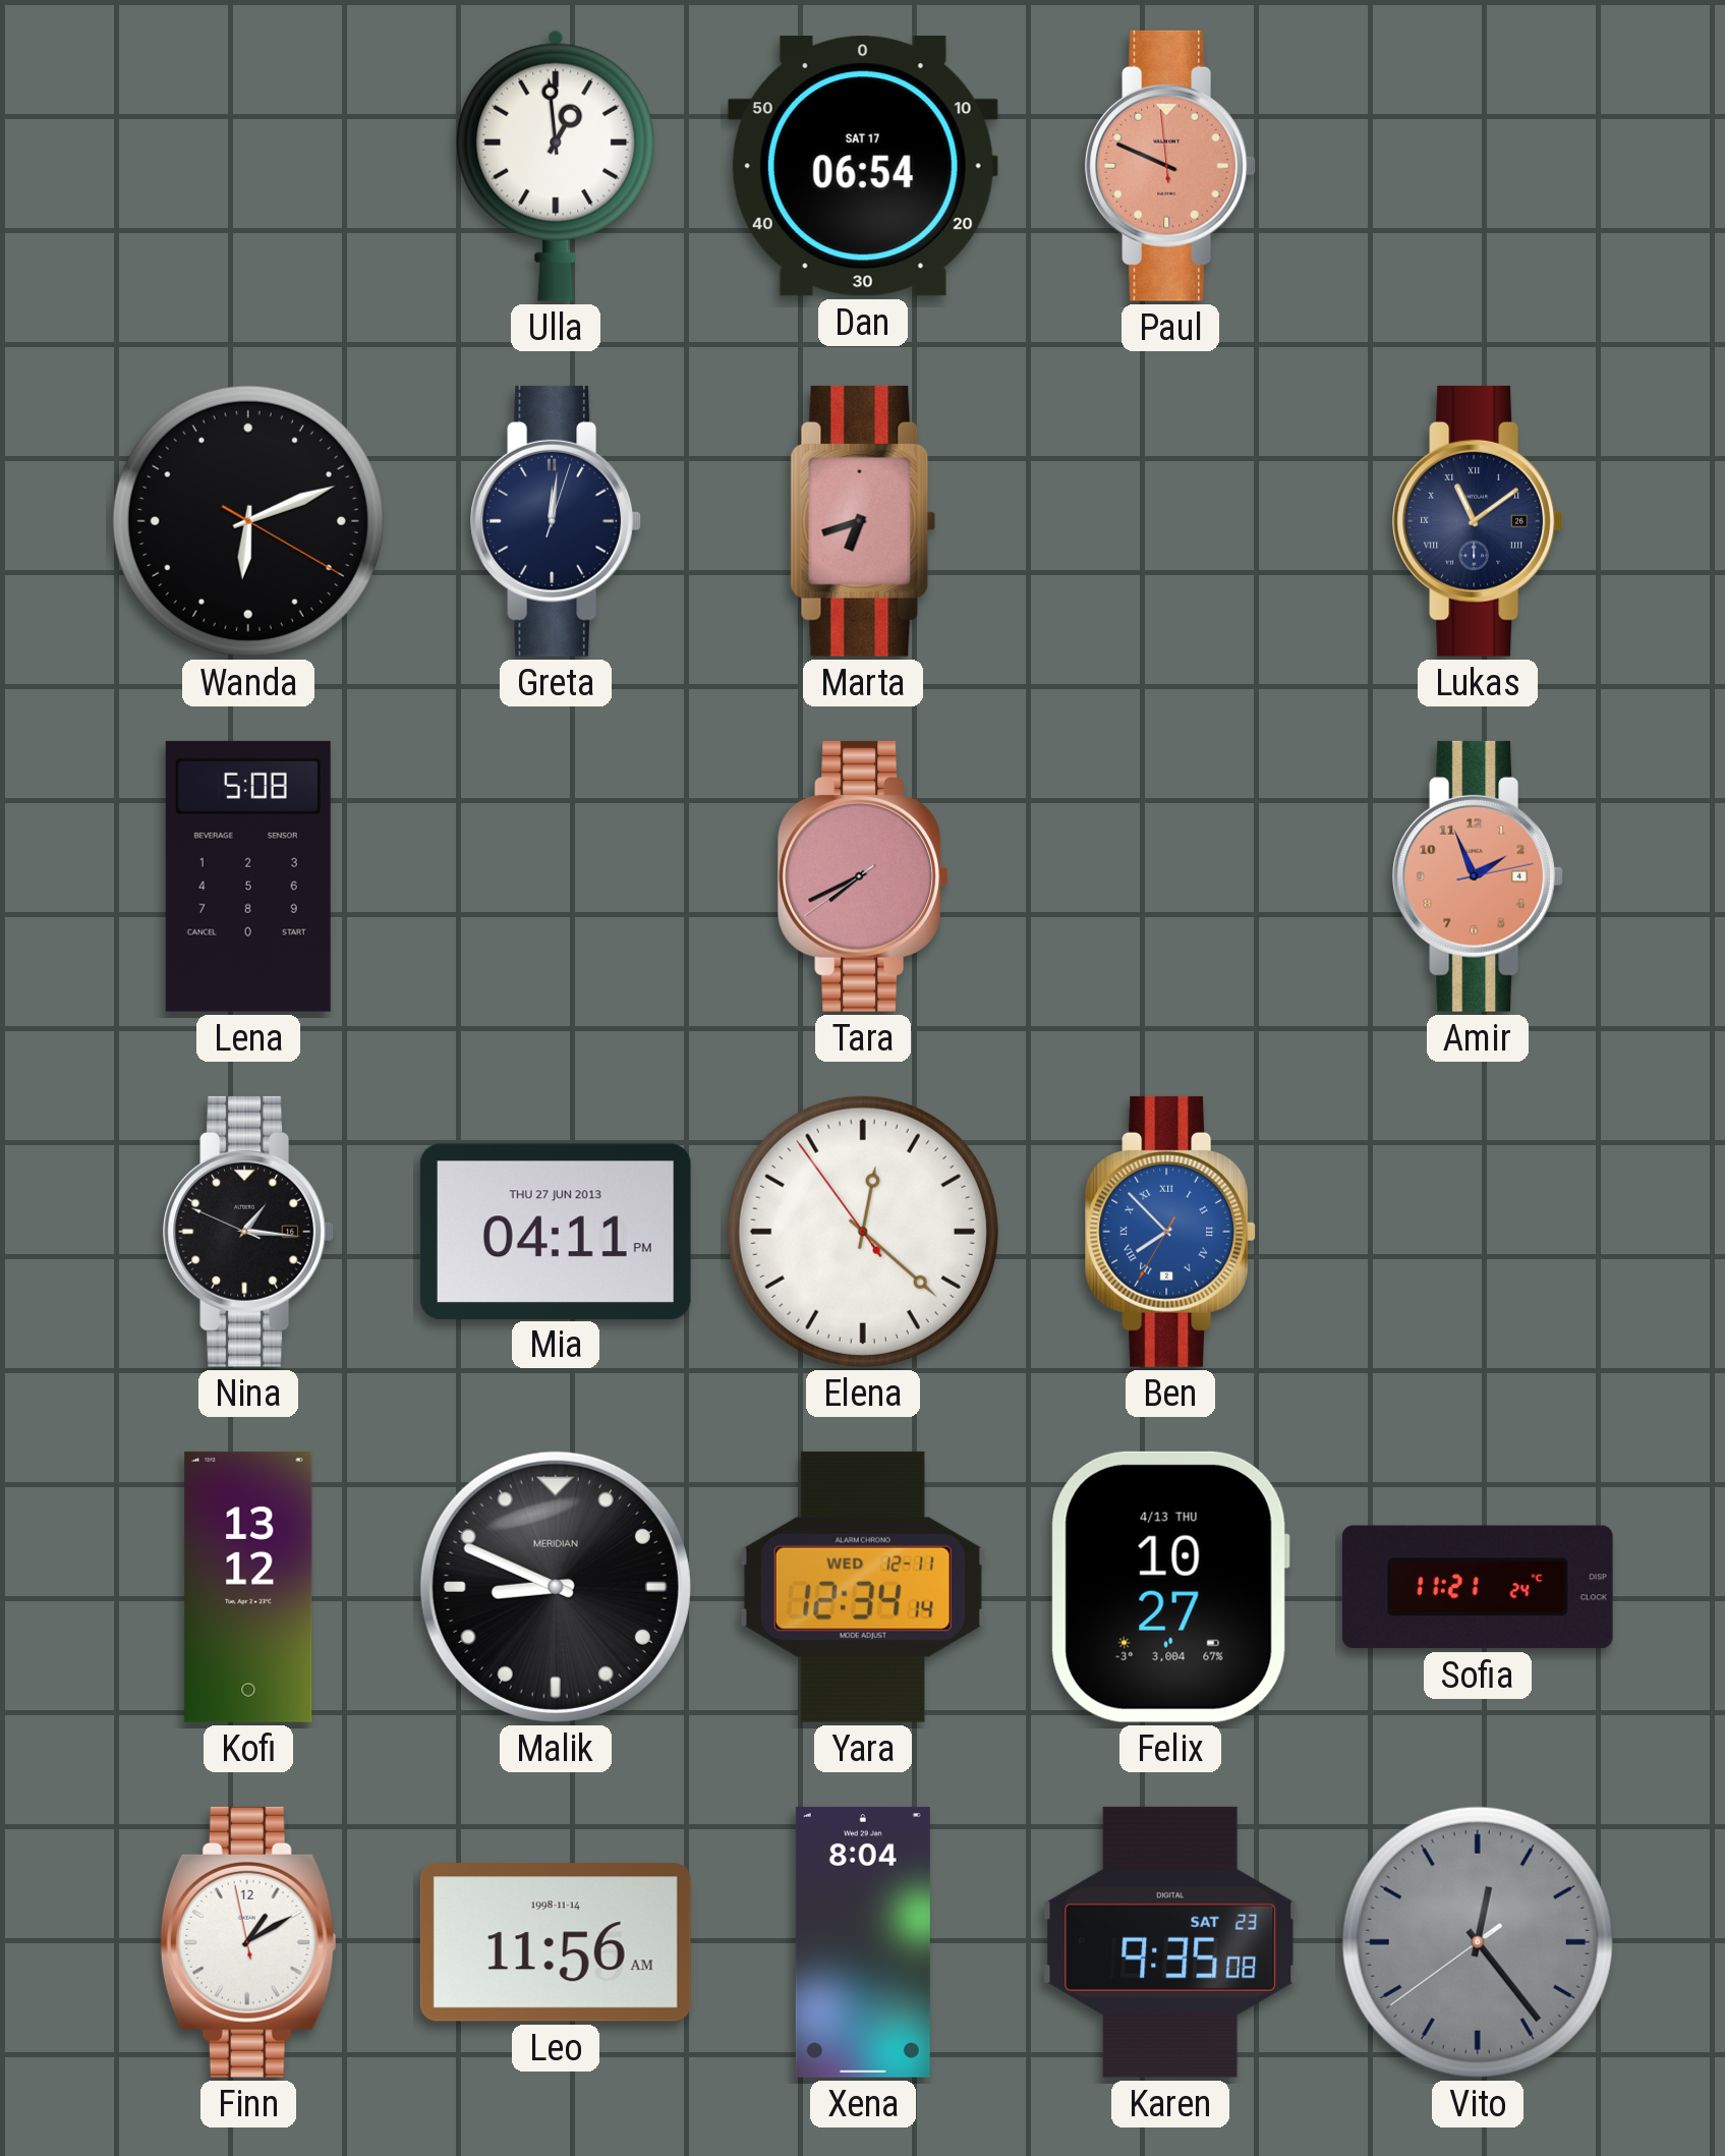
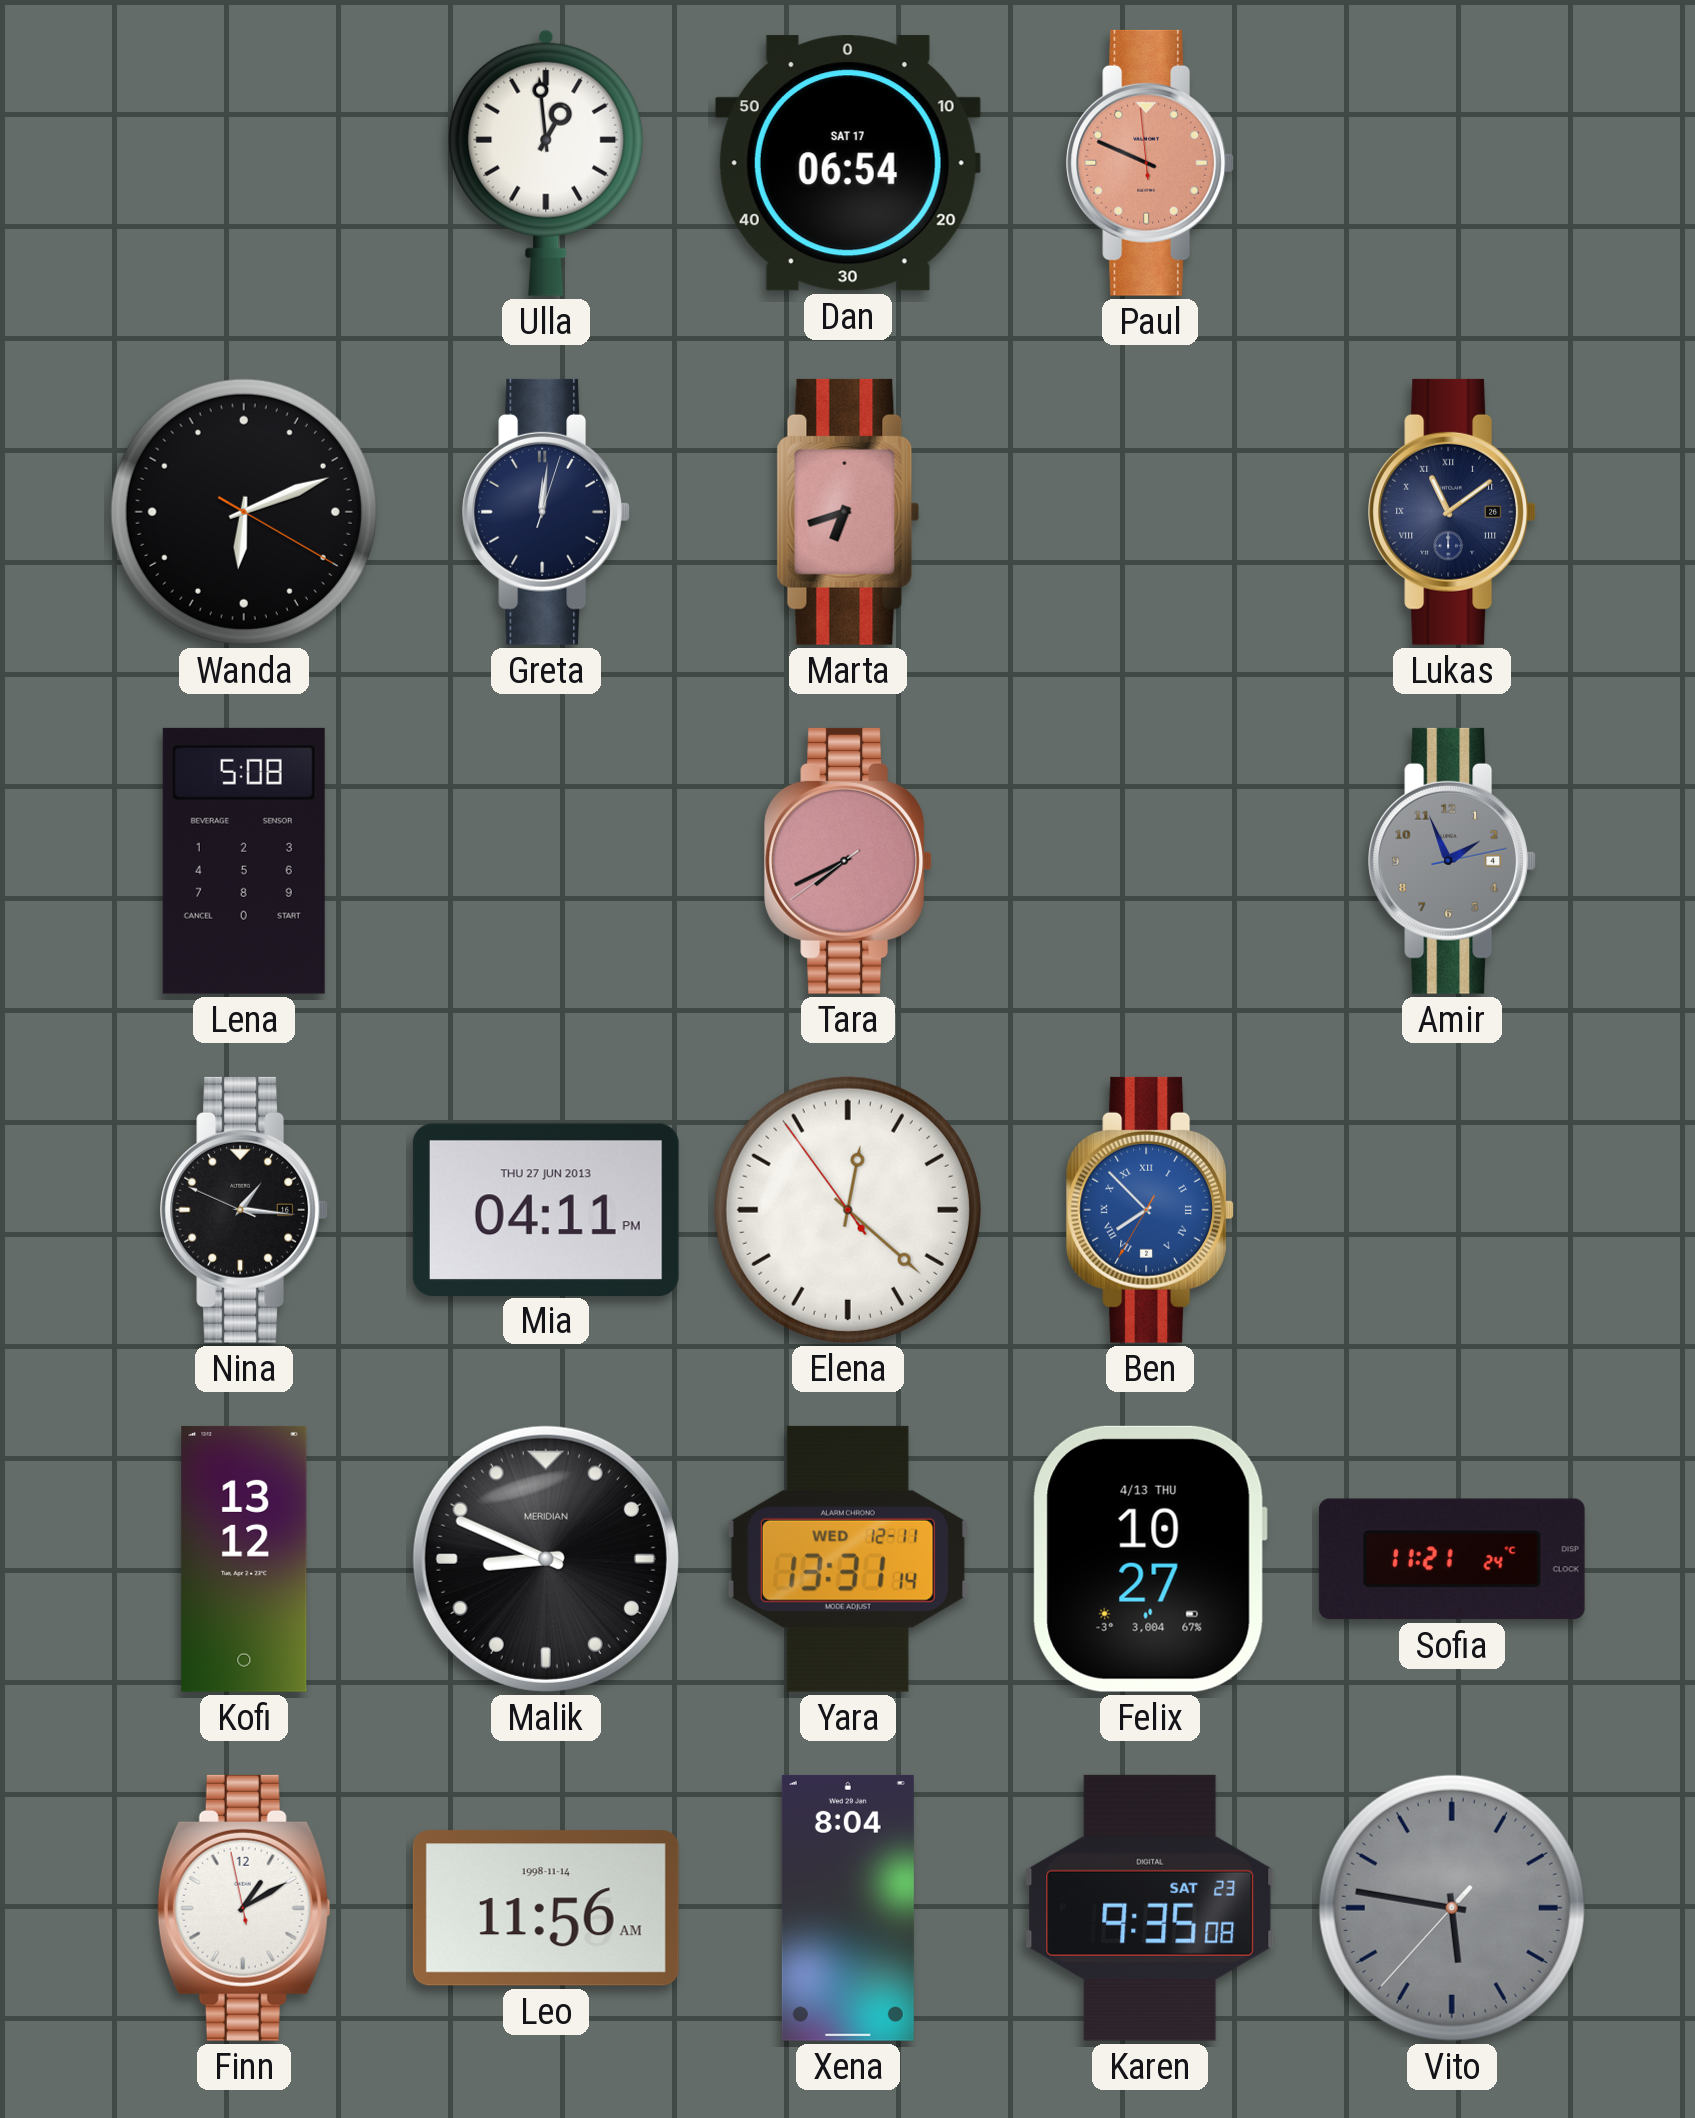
Amir dial: salmon -> grey
Yara: 12:34 -> 13:31
Vito: 12:23 -> 5:46
